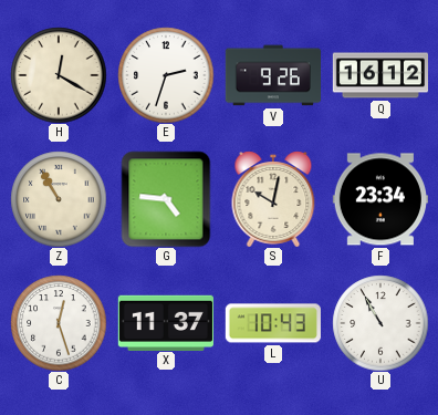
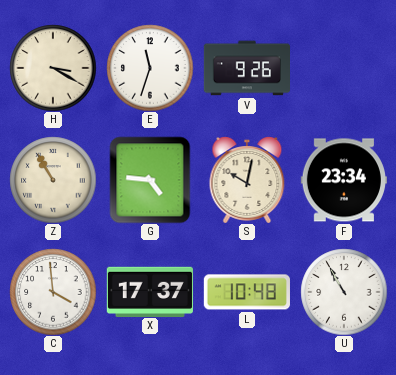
H: 12:20 -> 3:20
E: 2:33 -> 11:33
Q: 16:12 -> none
C: 12:27 -> 3:59
X: 11:37 -> 17:37
L: 10:43 -> 10:48
